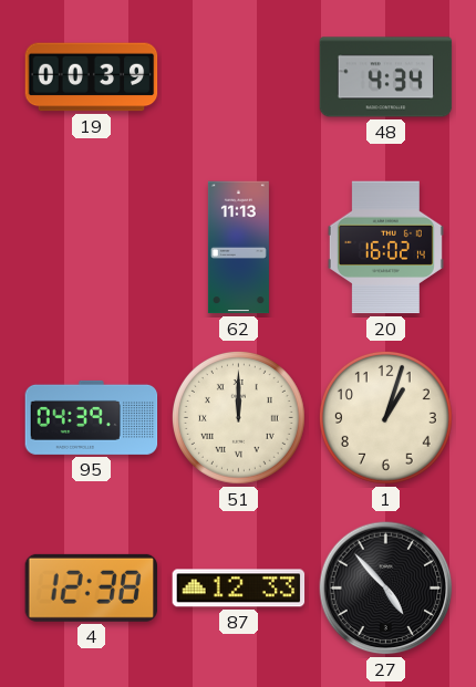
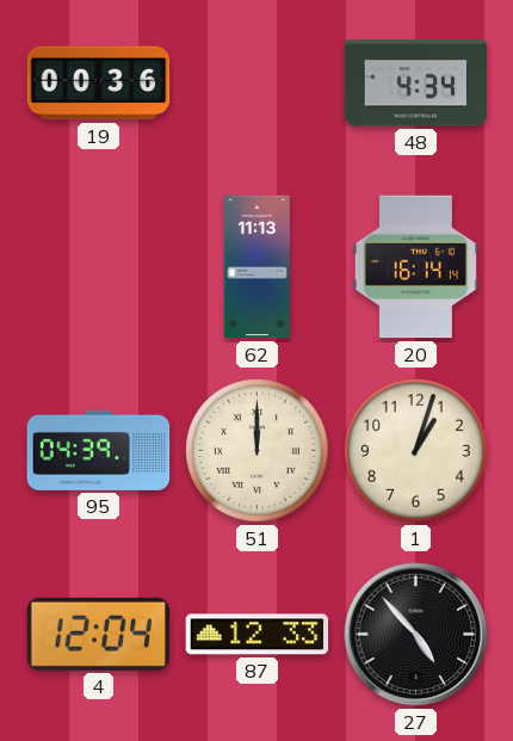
19: 00:39 -> 00:36
20: 16:02 -> 16:14
4: 12:38 -> 12:04
